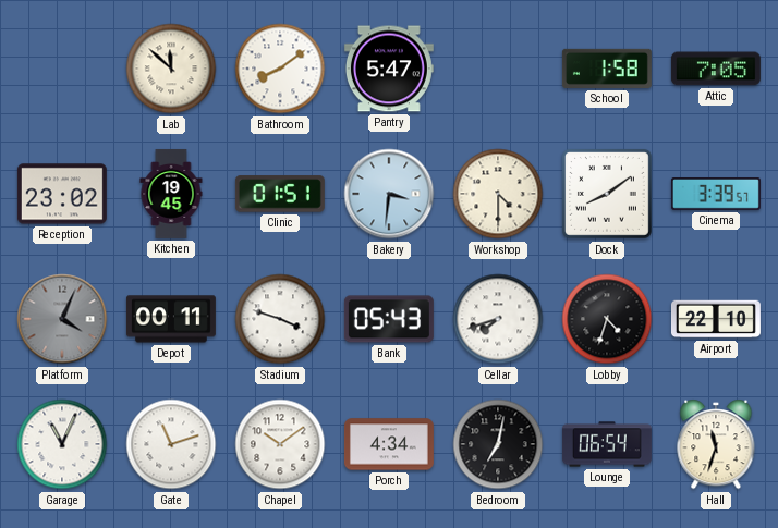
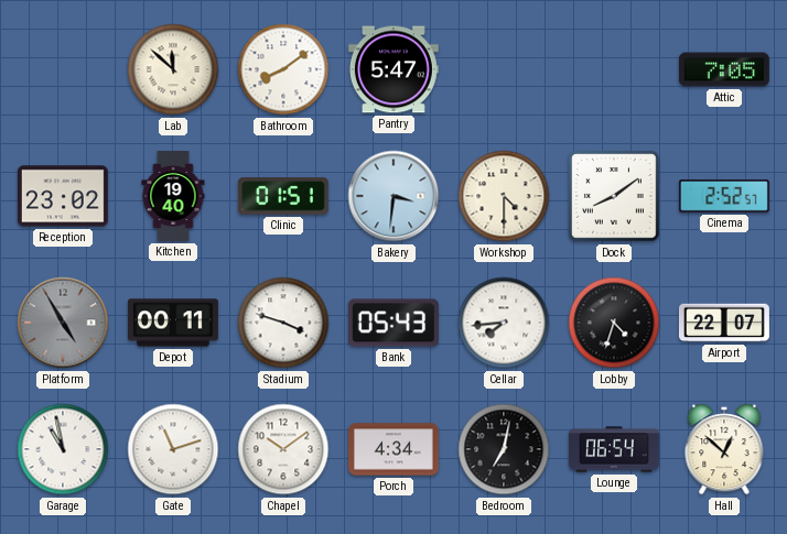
School: 1:58 -> none
Kitchen: 19:45 -> 19:40
Cinema: 3:39 -> 2:52
Platform: 4:04 -> 4:55
Cellar: 7:42 -> 7:44
Airport: 22:10 -> 22:07
Garage: 11:04 -> 10:58
Hall: 11:33 -> 12:52
